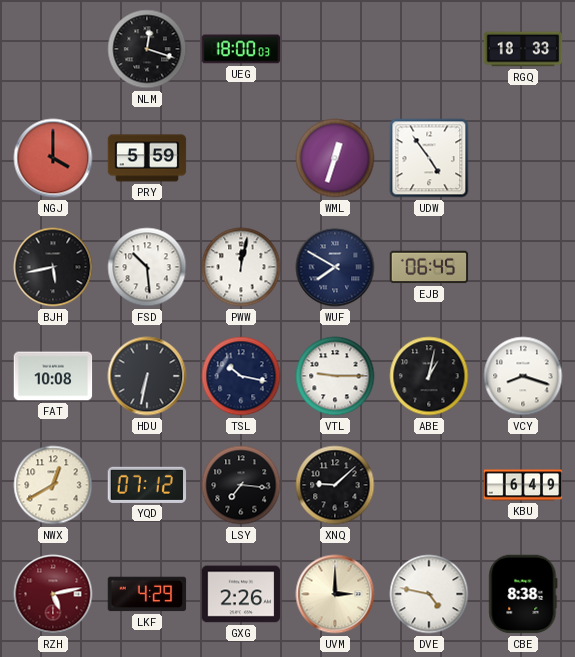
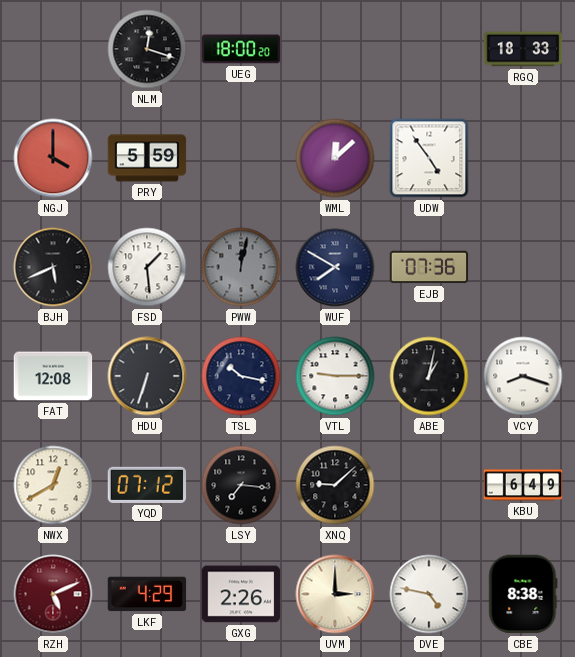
UEG: 18:00:03 -> 18:00:20
WML: 12:33 -> 12:08
BJH: 5:43 -> 5:41
FSD: 10:29 -> 1:29
PWW dial: white -> grey
EJB: 06:45 -> 07:36
FAT: 10:08 -> 12:08
HDU: 6:32 -> 6:33
RZH: 5:13 -> 5:11
